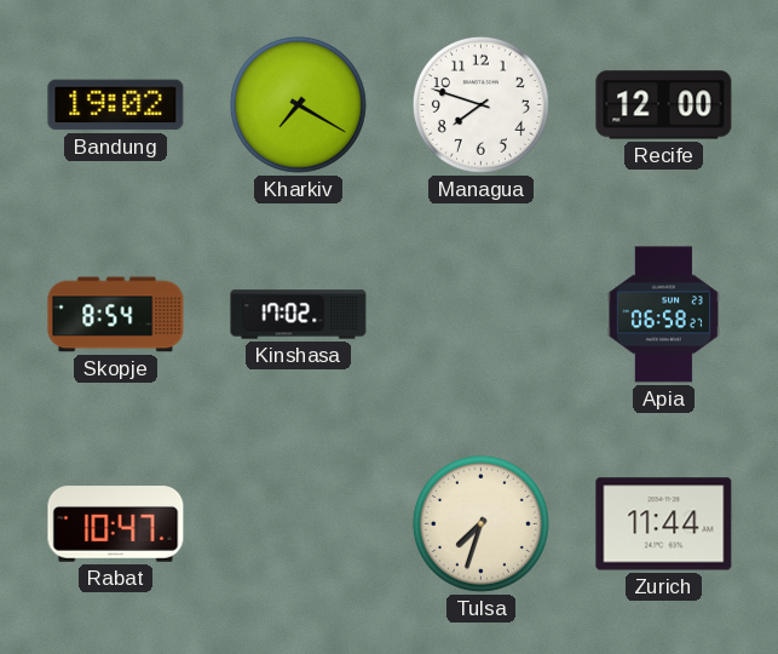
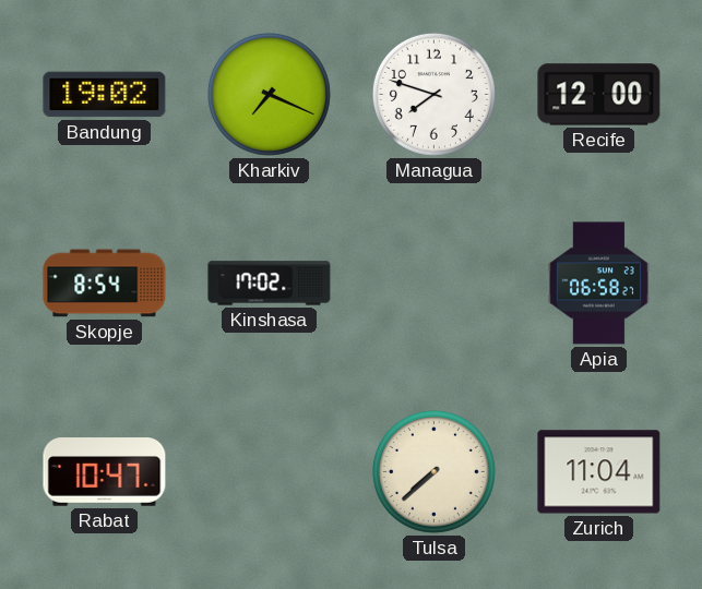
Kharkiv: 7:20 -> 7:19
Tulsa: 7:33 -> 7:38
Zurich: 11:44 -> 11:04
